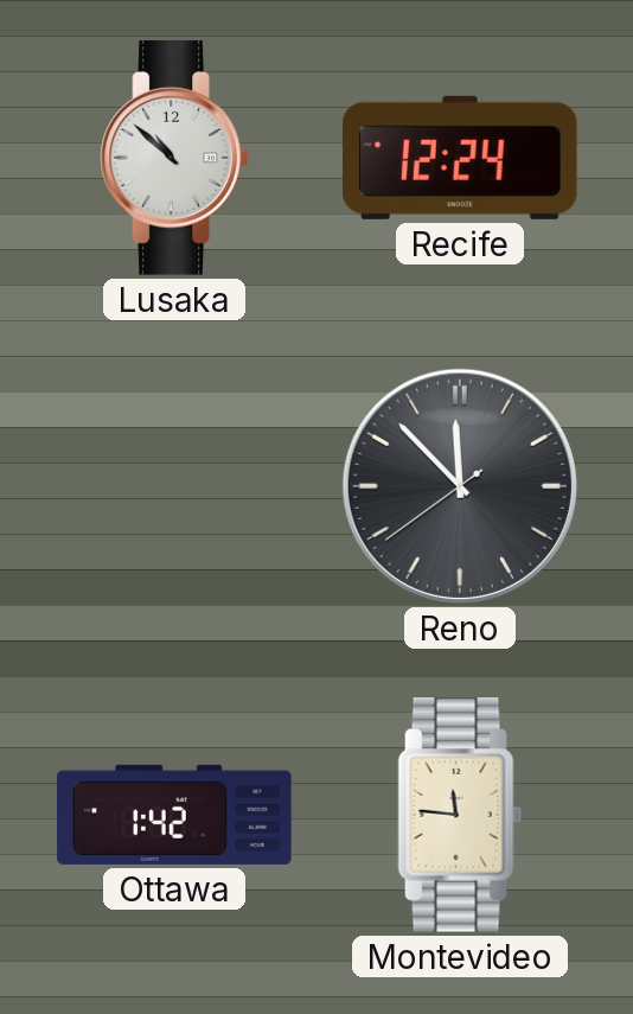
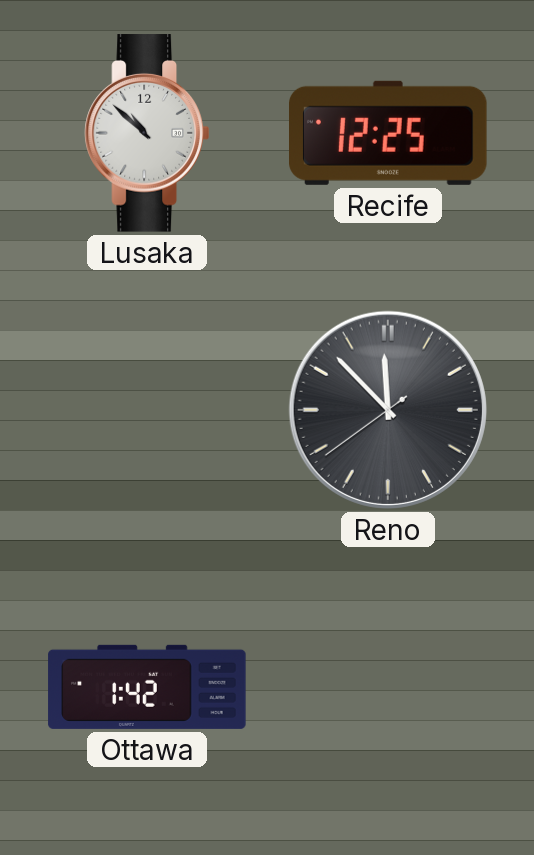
Recife: 12:24 -> 12:25
Montevideo: 11:46 -> none
